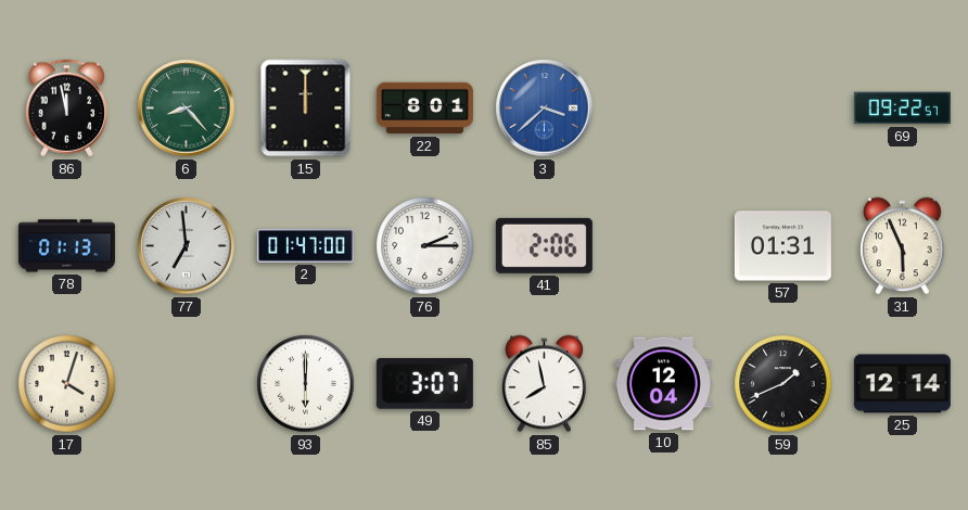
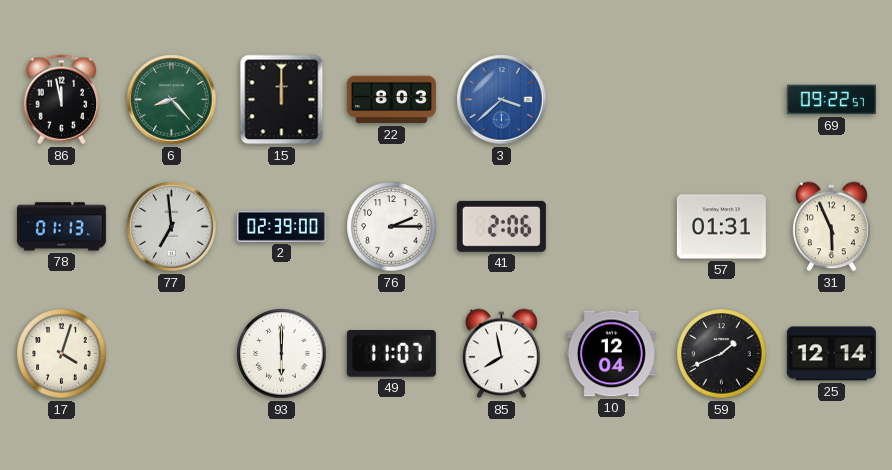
22: 8:01 -> 8:03
2: 01:47 -> 02:39
49: 3:07 -> 11:07
